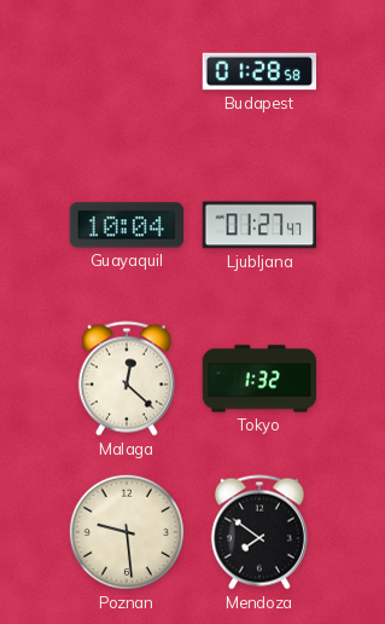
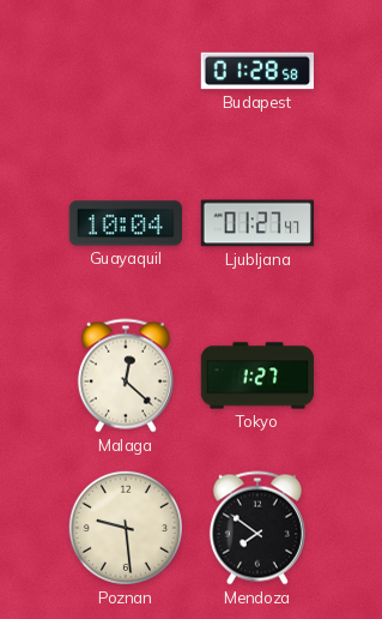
Tokyo: 1:32 -> 1:27
